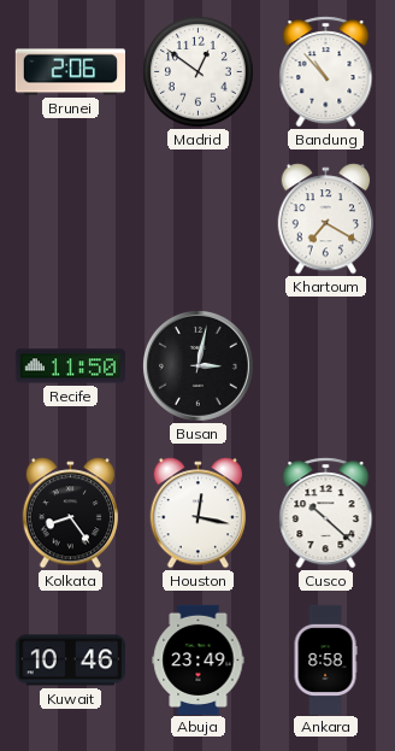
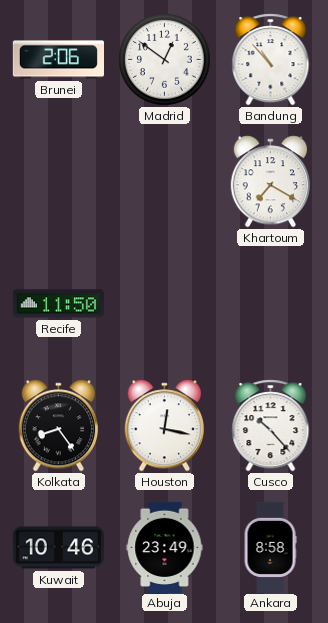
Busan: 3:02 -> none
Cusco: 10:22 -> 10:23
